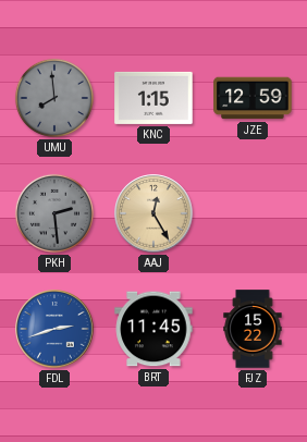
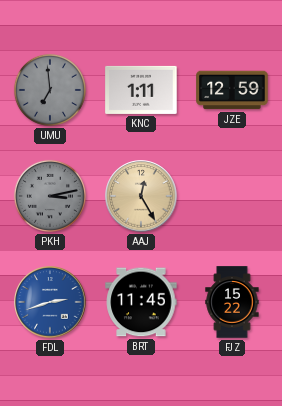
UMU: 7:59 -> 6:59
KNC: 1:15 -> 1:11
PKH: 2:29 -> 3:13
